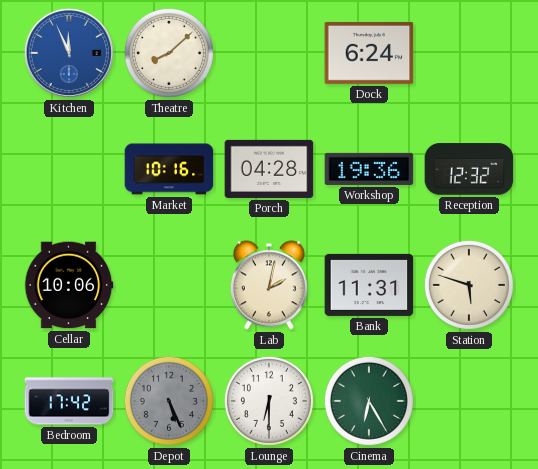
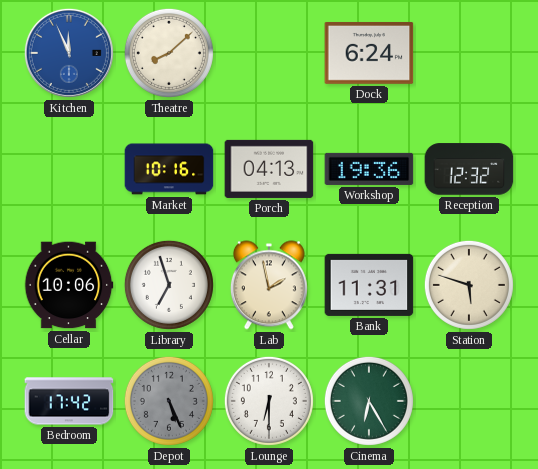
Porch: 04:28 -> 04:13
Library: none -> 6:57
Lab: 2:02 -> 1:58
